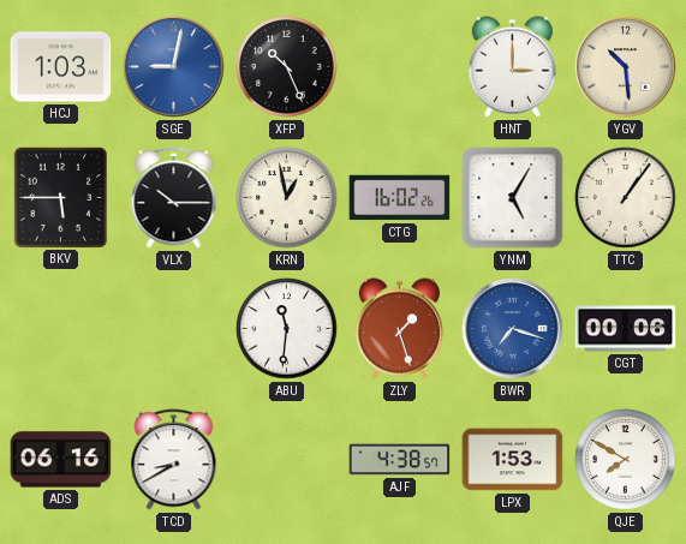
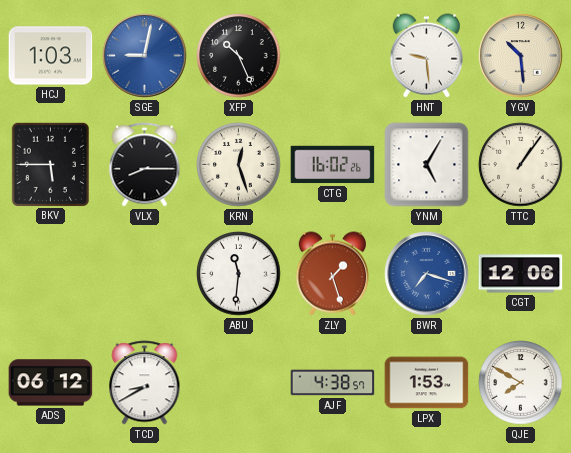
HNT: 3:00 -> 9:29
VLX: 10:15 -> 8:15
KRN: 12:58 -> 12:27
CGT: 00:06 -> 12:06
ADS: 06:16 -> 06:12
